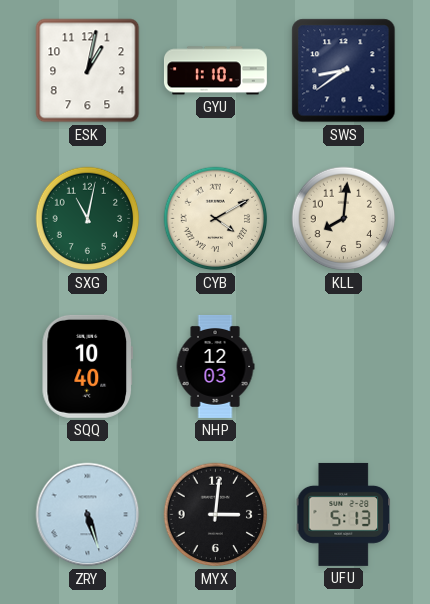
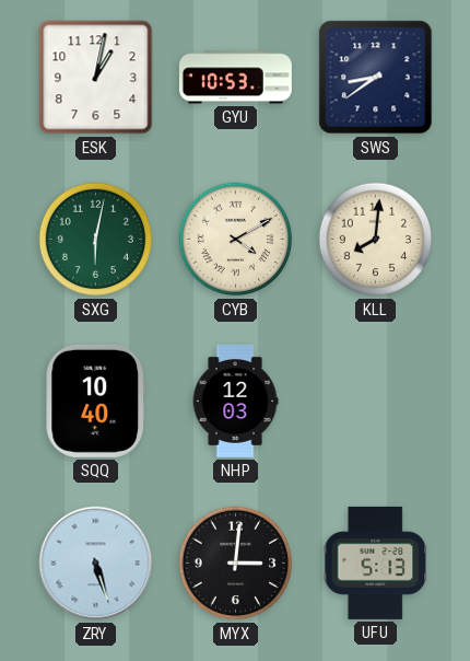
GYU: 1:10 -> 10:53
SXG: 11:02 -> 6:02
